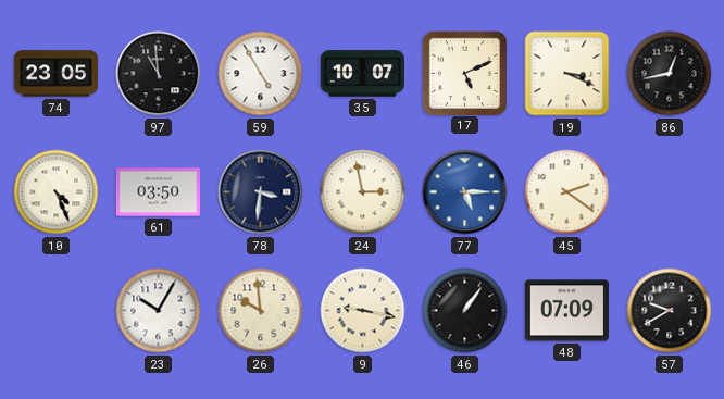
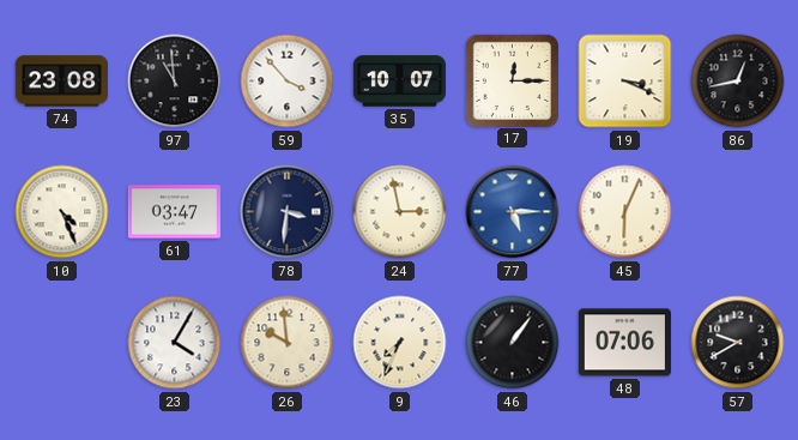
74: 23:05 -> 23:08
59: 4:55 -> 3:53
17: 5:11 -> 12:15
61: 03:50 -> 03:47
45: 2:21 -> 6:04
23: 10:05 -> 4:05
9: 9:17 -> 7:34
48: 07:09 -> 07:06
